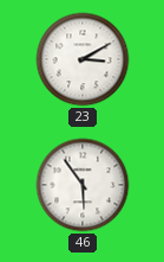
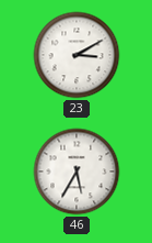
46: 5:54 -> 5:35
